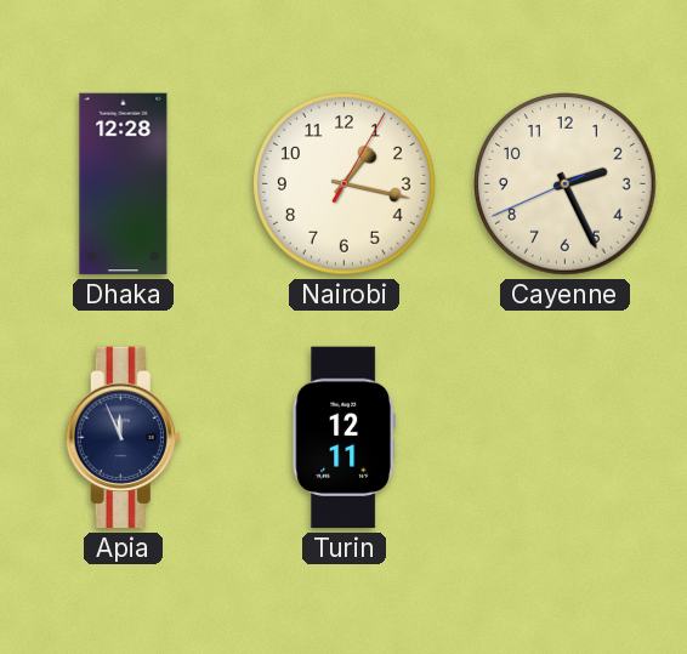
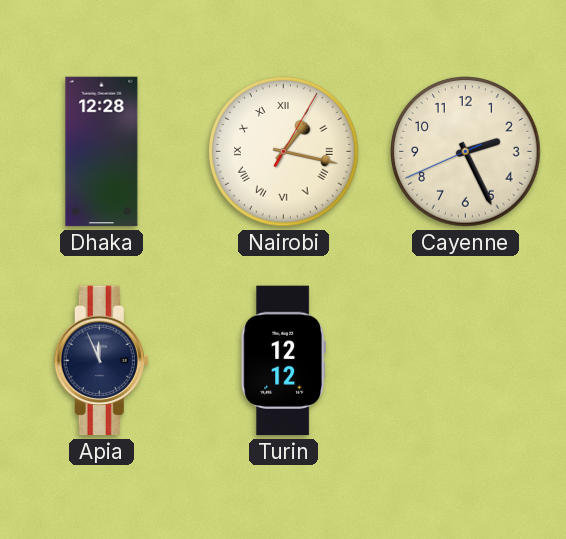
Nairobi numerals: Arabic -> Roman
Turin: 12:11 -> 12:12
